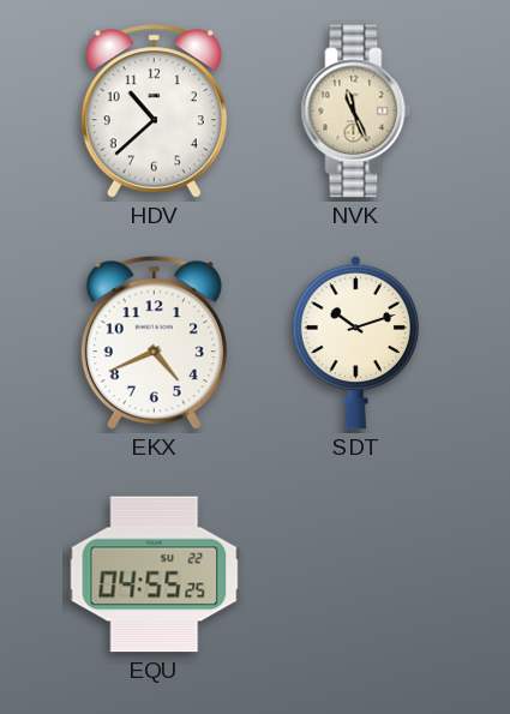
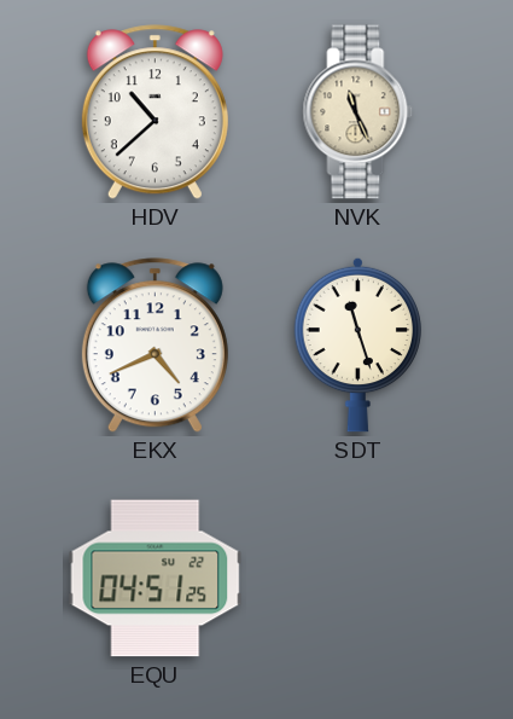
SDT: 10:12 -> 11:27
EQU: 04:55 -> 04:51
